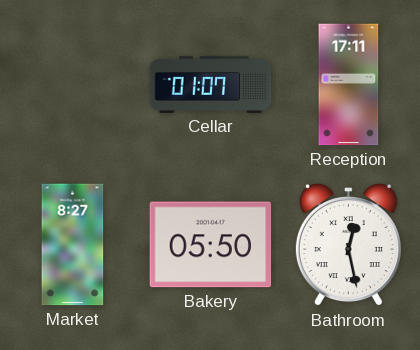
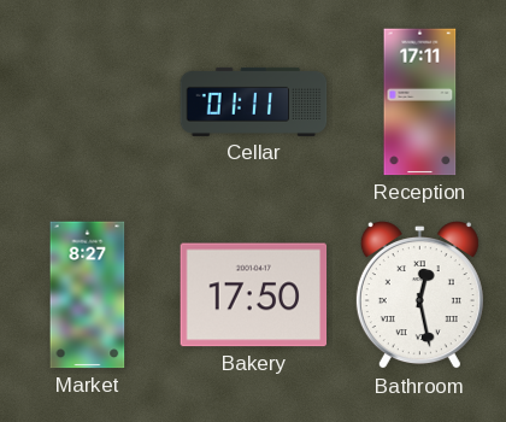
Cellar: 01:07 -> 01:11
Bakery: 05:50 -> 17:50
